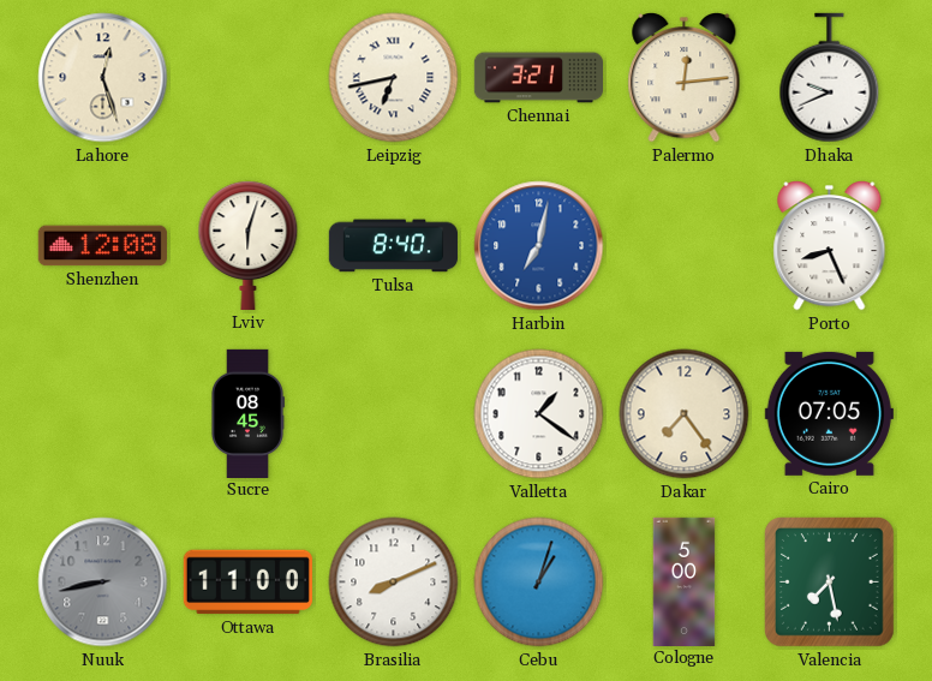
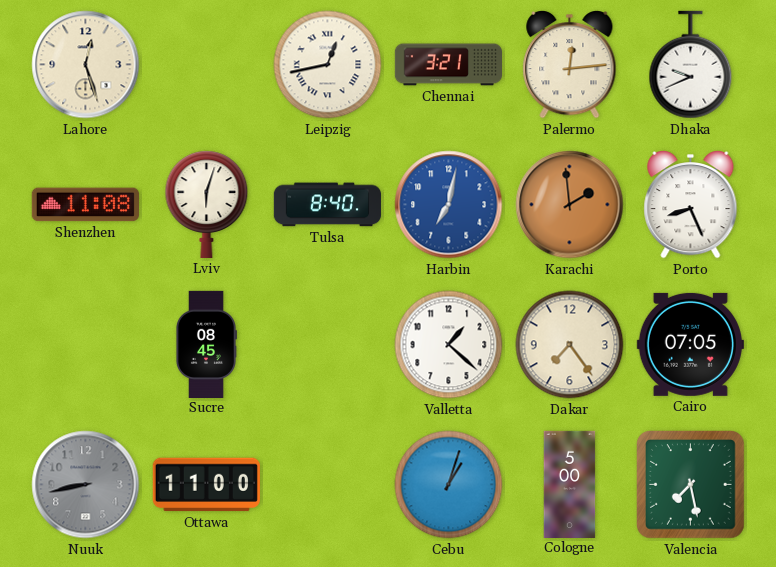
Leipzig: 6:43 -> 12:43
Shenzhen: 12:08 -> 11:08
Karachi: none -> 1:59
Valletta: 1:21 -> 1:22
Brasilia: 8:11 -> none
